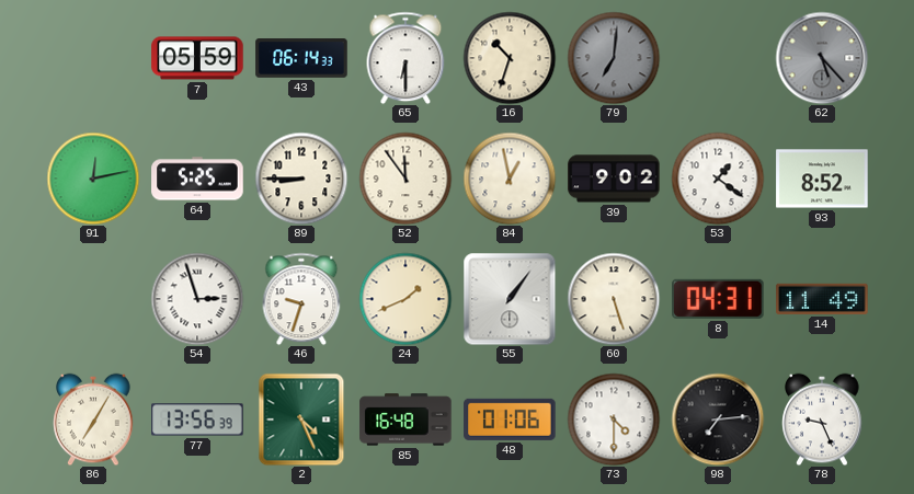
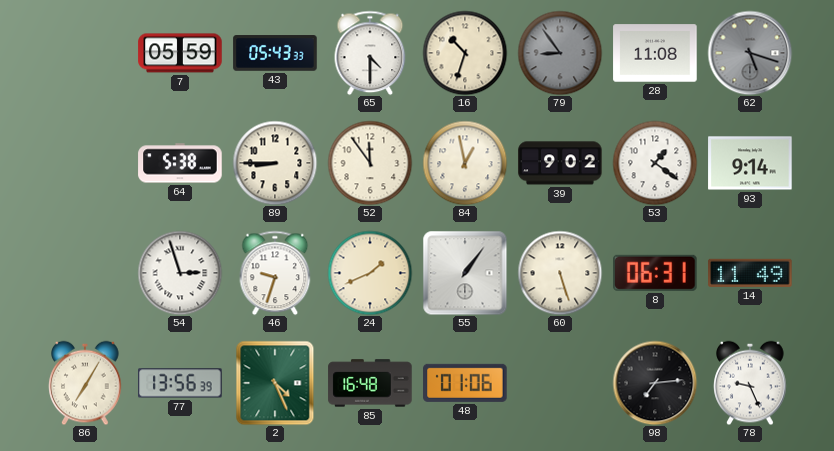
43: 06:14 -> 05:43
65: 6:30 -> 4:30
79: 7:01 -> 8:54
28: none -> 11:08
62: 5:23 -> 5:18
91: 12:13 -> none
64: 5:25 -> 5:38
93: 8:52 -> 9:14
8: 04:31 -> 06:31
73: 4:30 -> none
